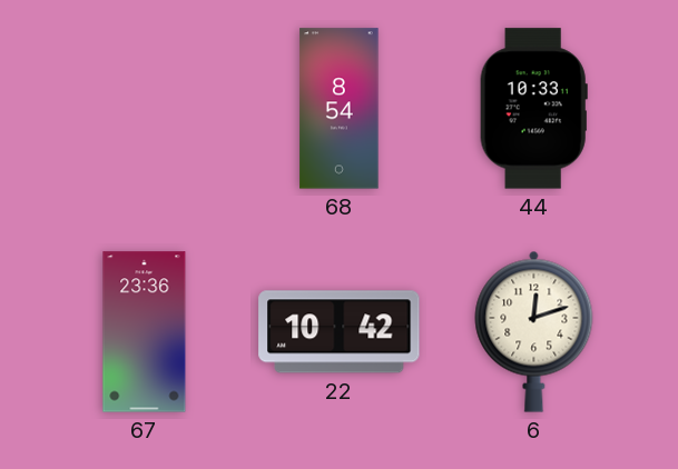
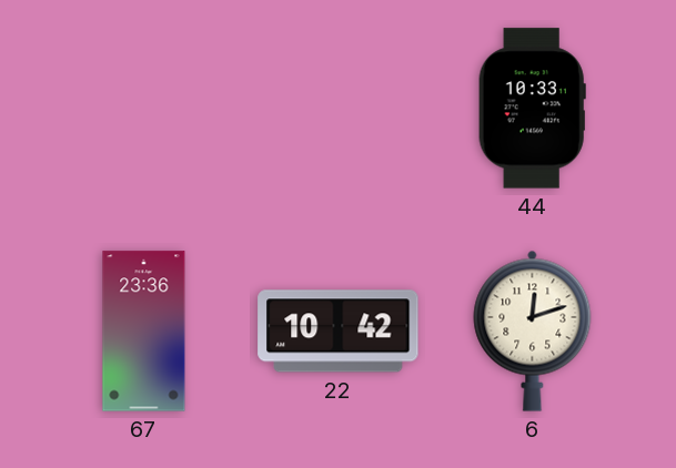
68: 8:54 -> none
